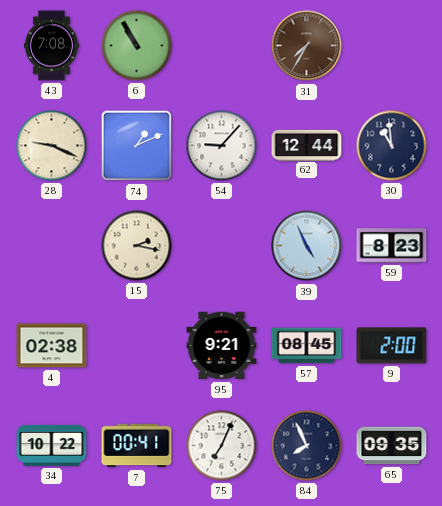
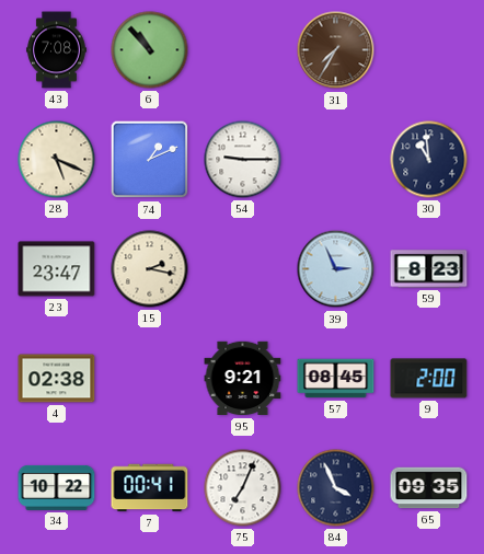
6: 10:55 -> 10:53
28: 9:19 -> 5:19
54: 9:07 -> 9:15
62: 12:44 -> none
23: none -> 23:47
39: 4:56 -> 2:56
84: 7:56 -> 3:56
